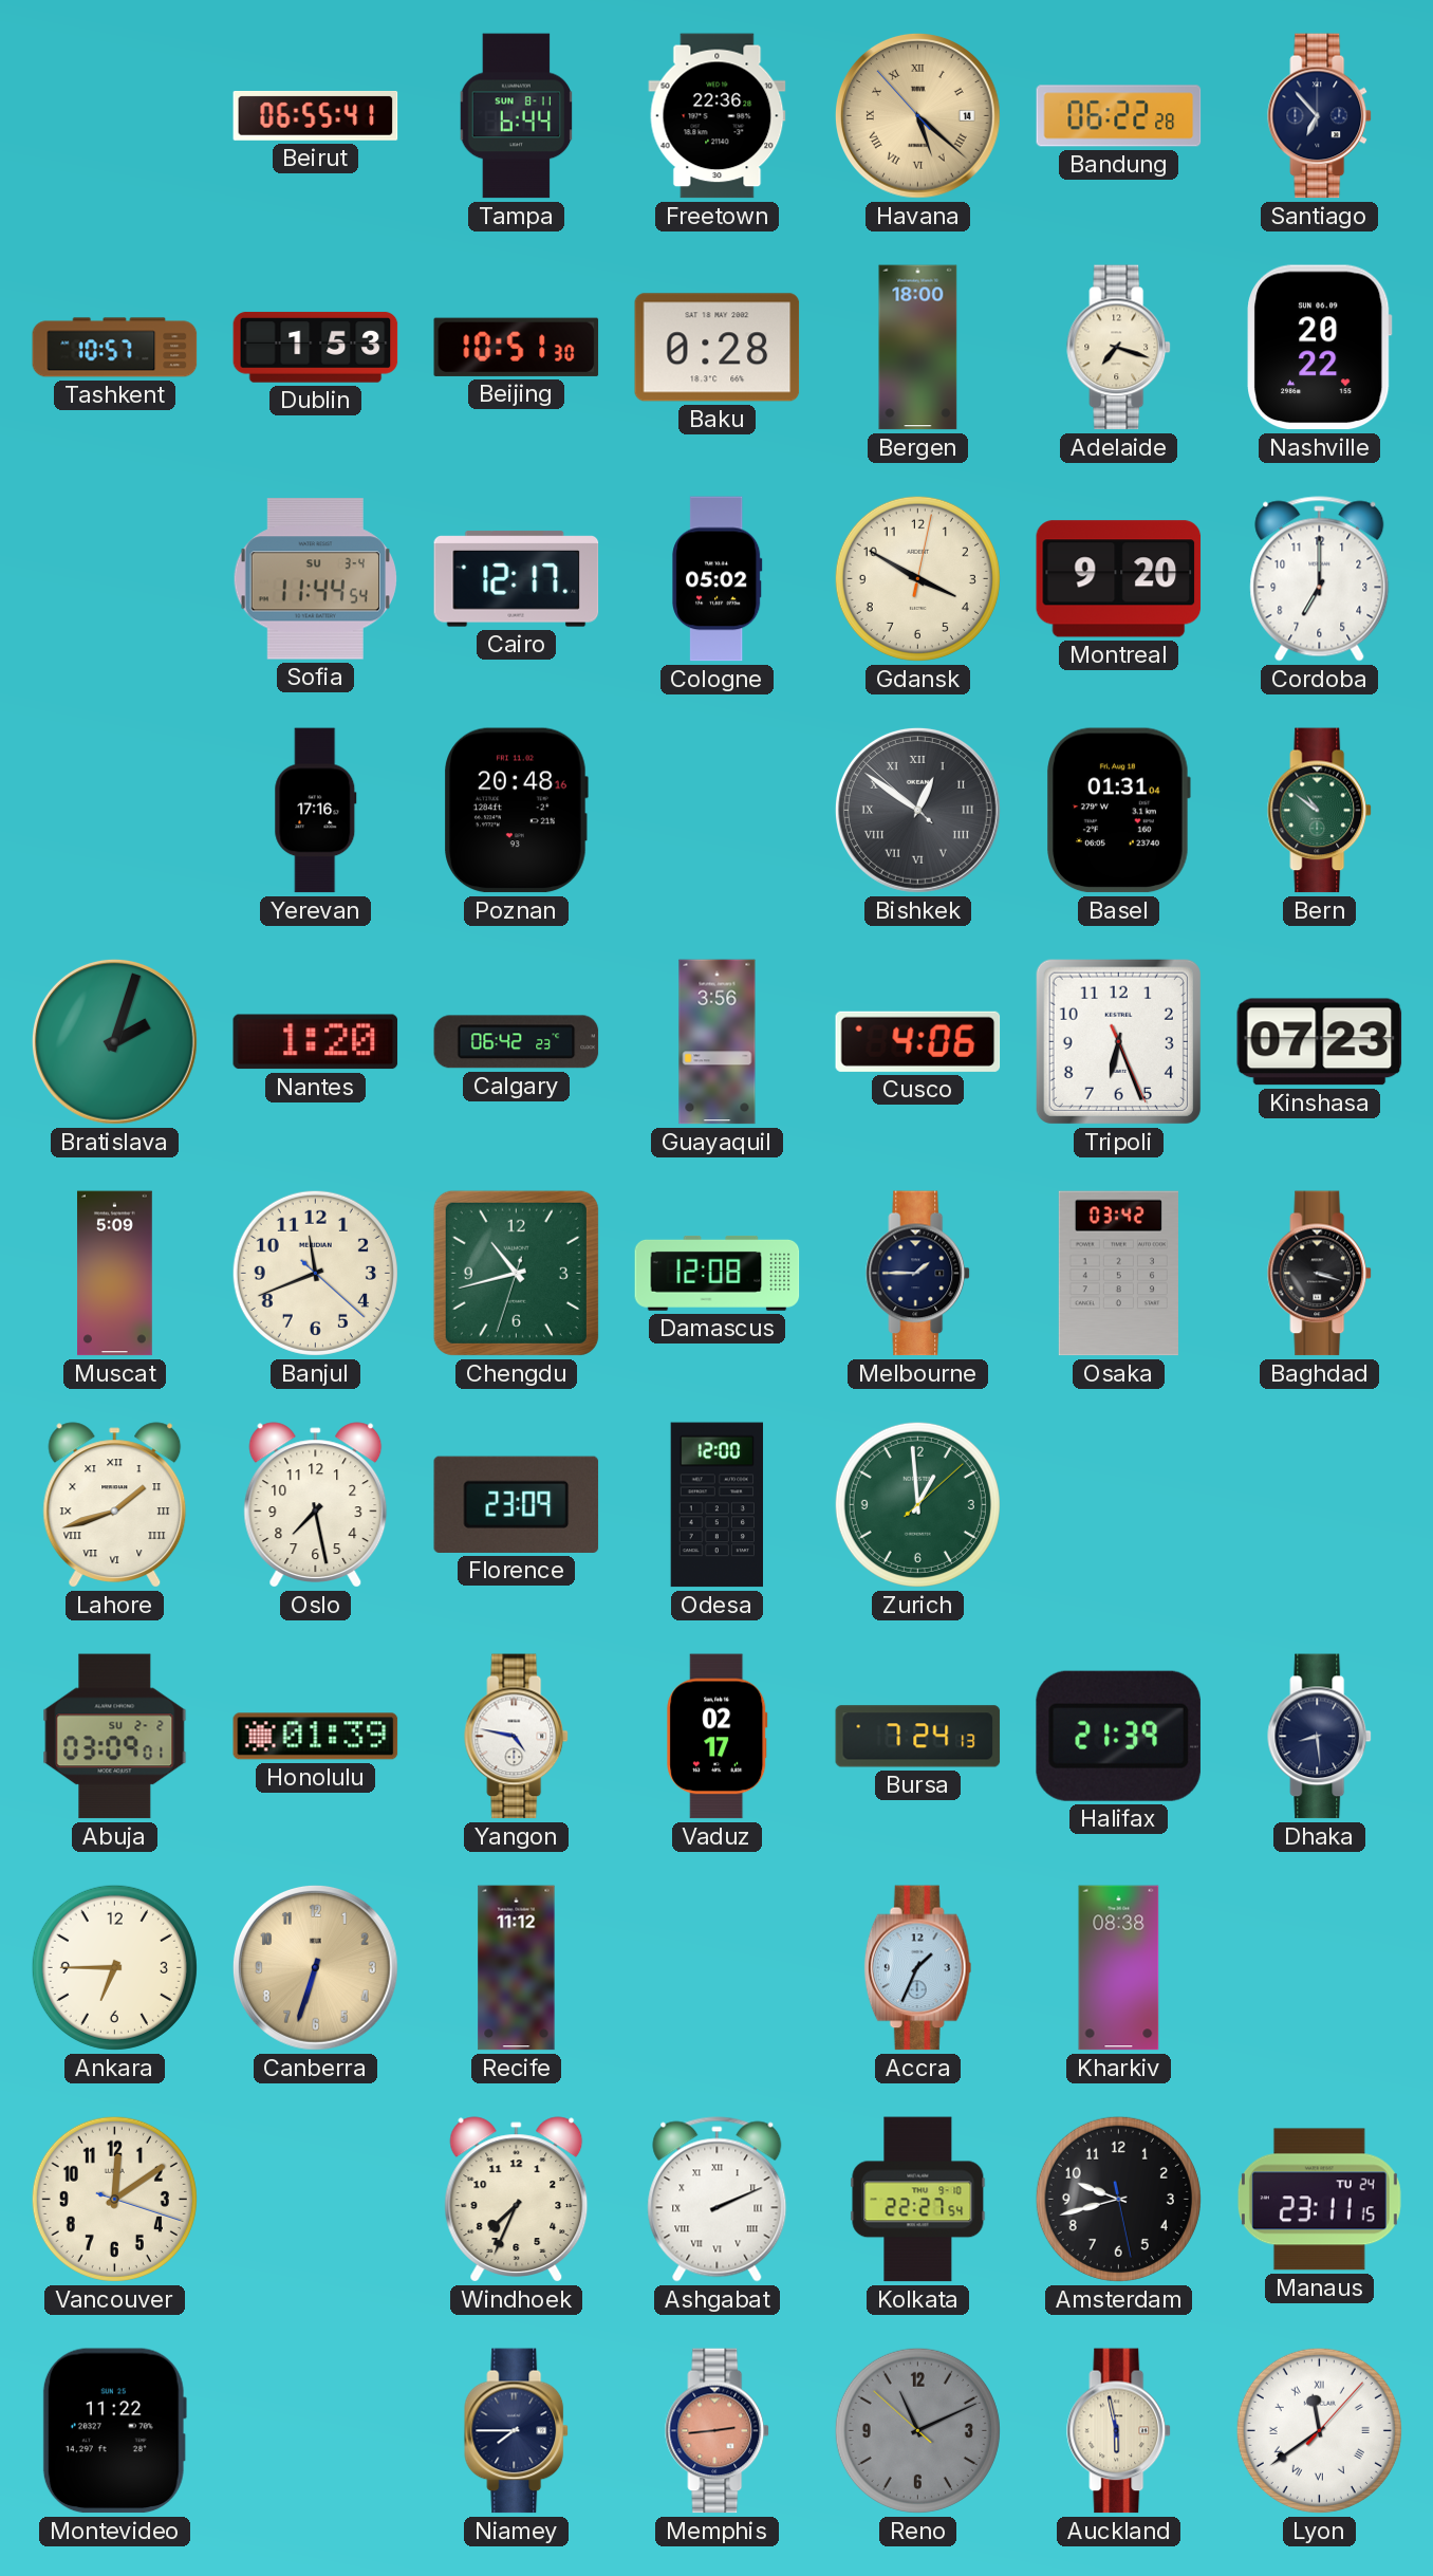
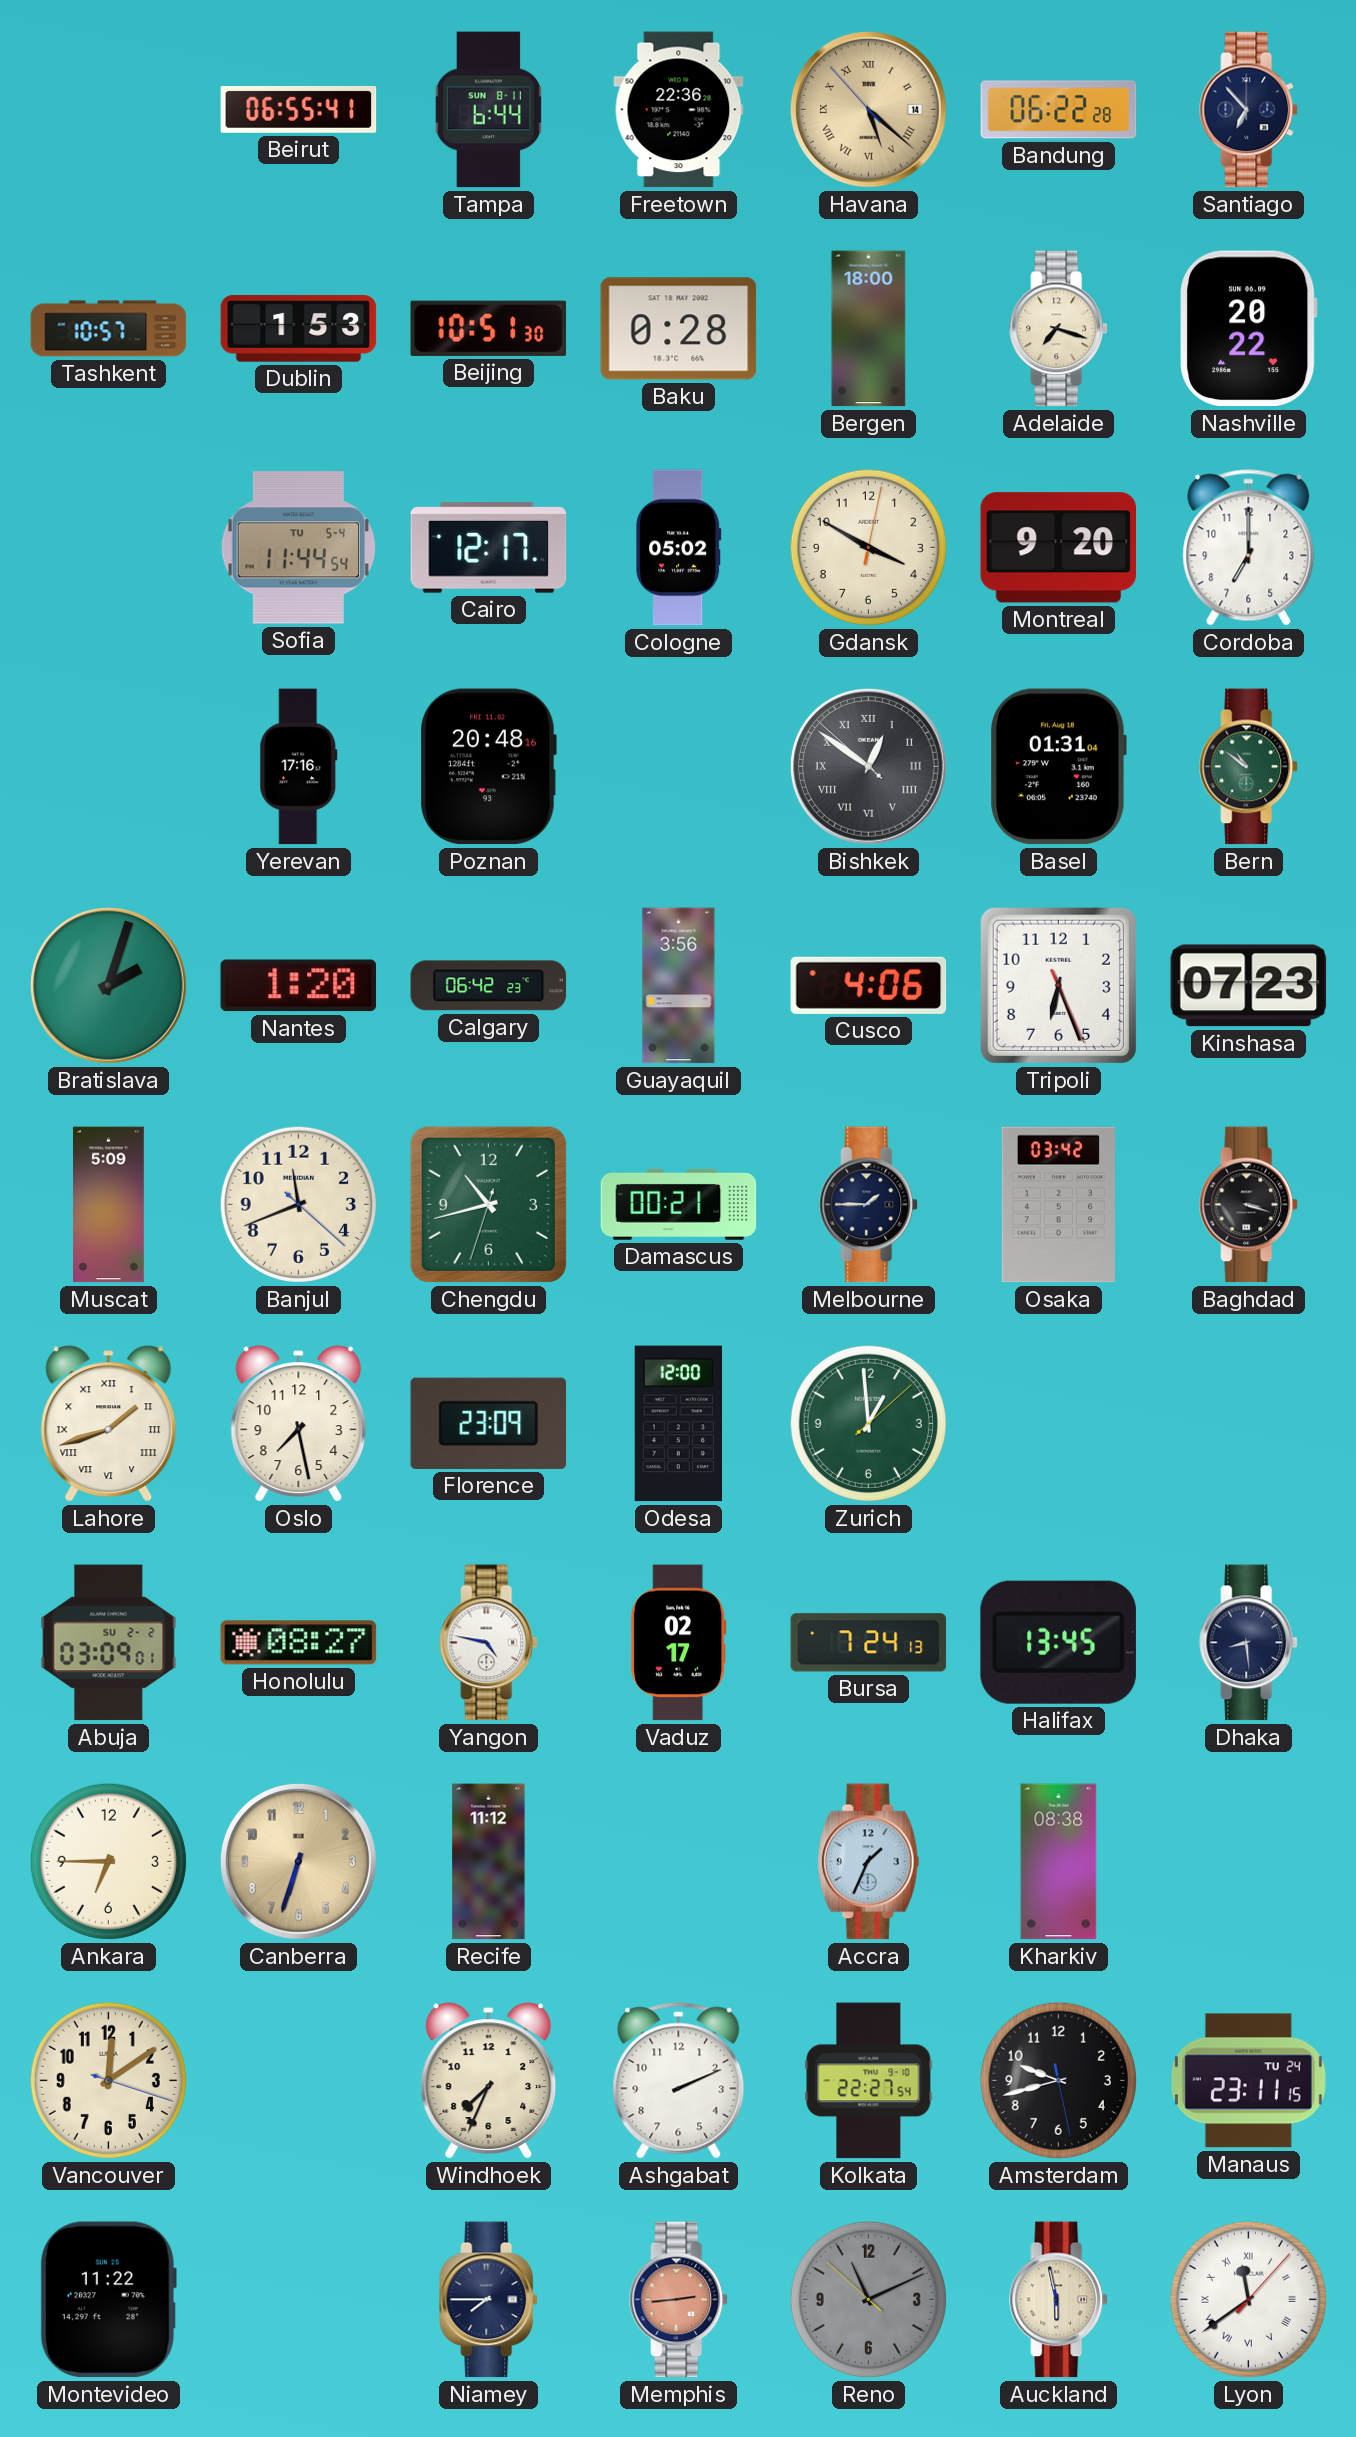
Sofia date: SU 3-4 -> TU 5-4
Damascus: 12:08 -> 00:21
Honolulu: 01:39 -> 08:27
Halifax: 21:39 -> 13:45
Ashgabat numerals: Roman -> Arabic
